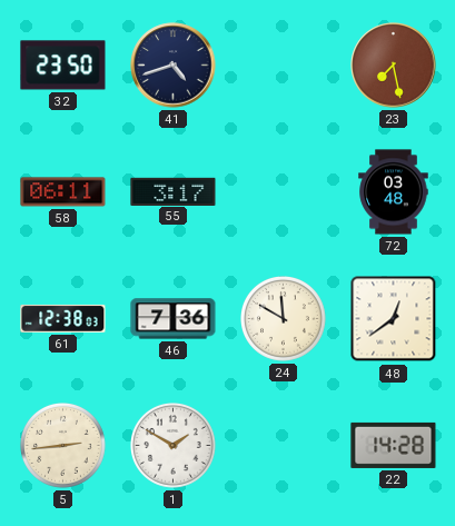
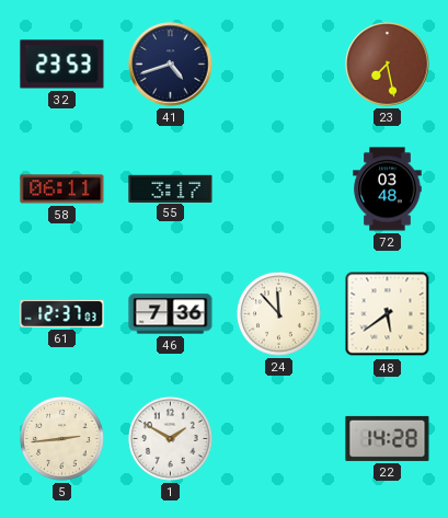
32: 23:50 -> 23:53
61: 12:38 -> 12:37
24: 11:50 -> 11:53
48: 12:39 -> 5:39
